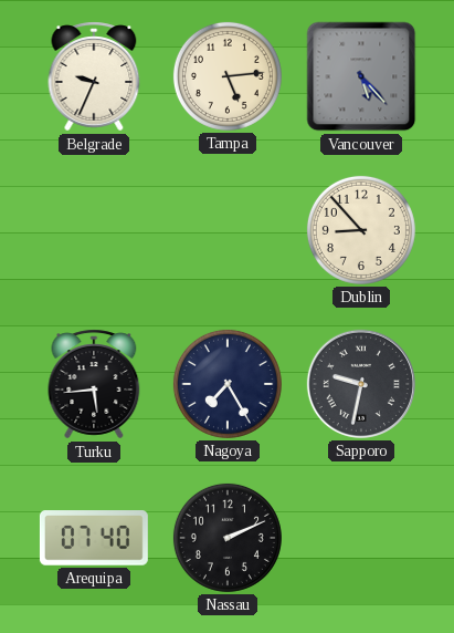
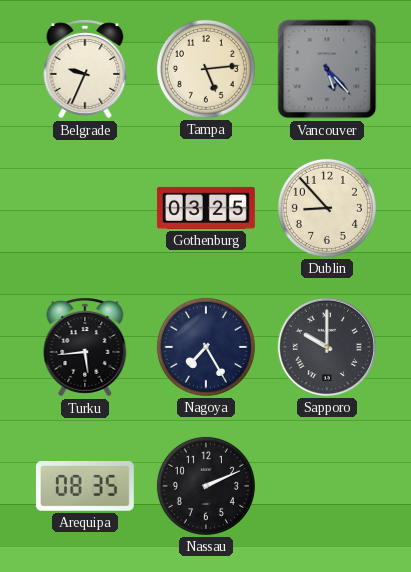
Gothenburg: none -> 03:25
Sapporo: 9:32 -> 10:00
Arequipa: 07:40 -> 08:35
